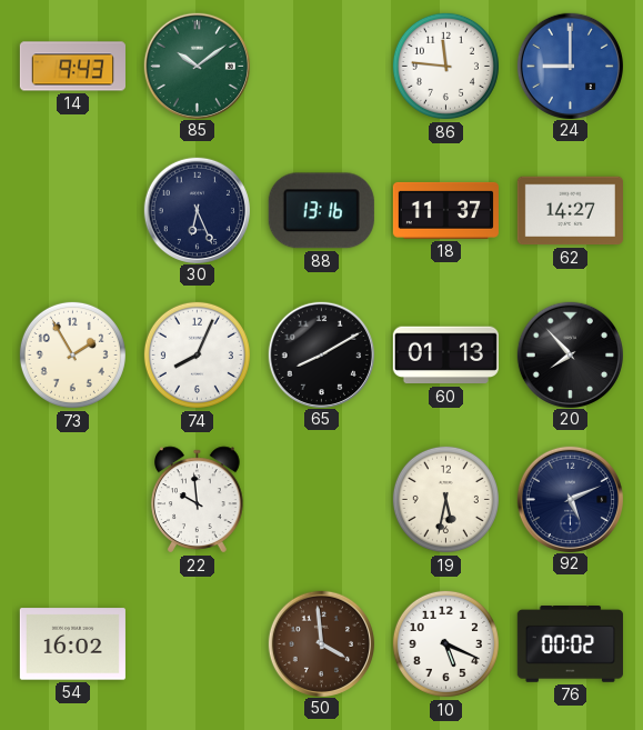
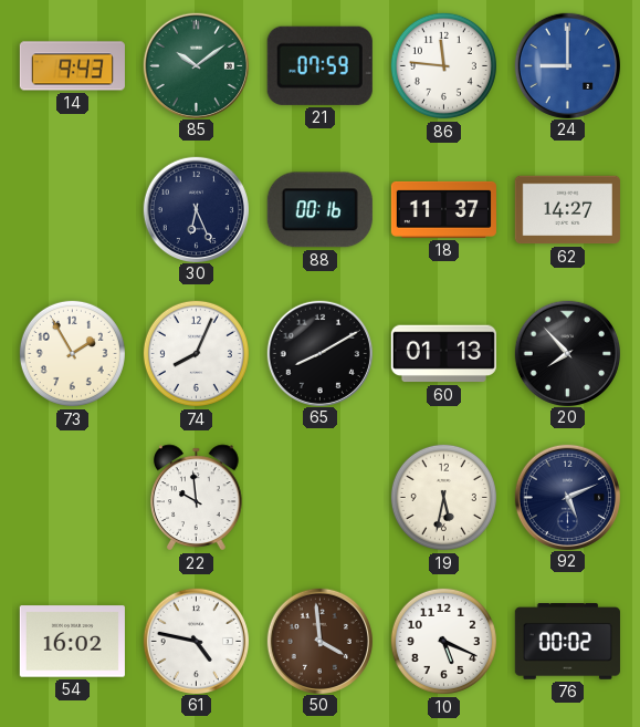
21: none -> 07:59
88: 13:16 -> 00:16
61: none -> 4:47
